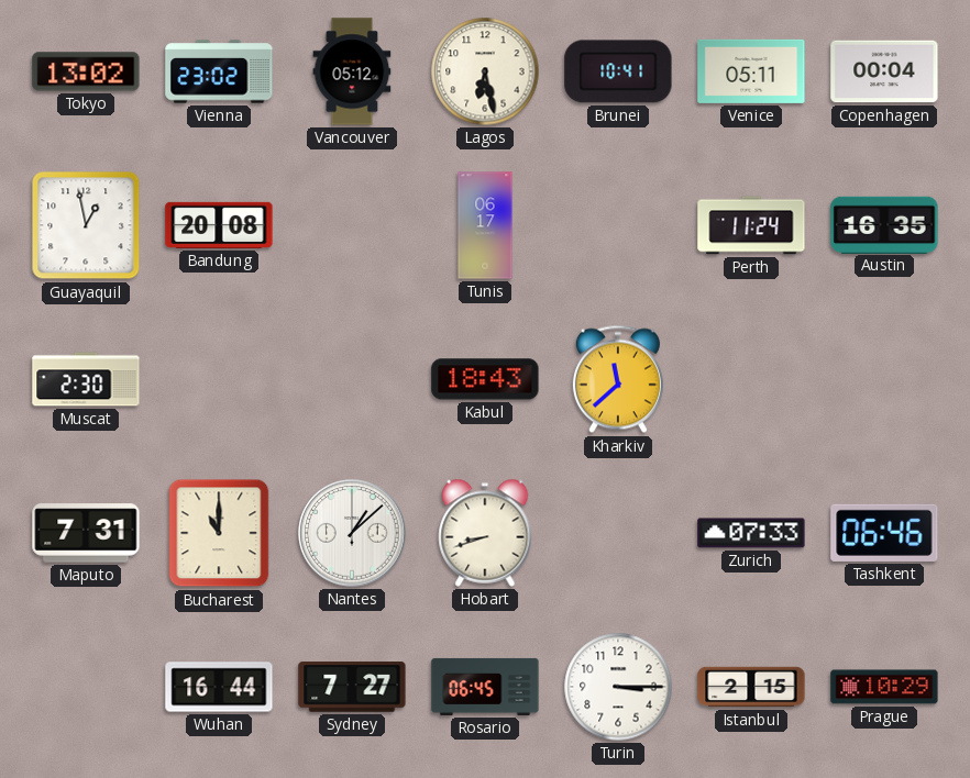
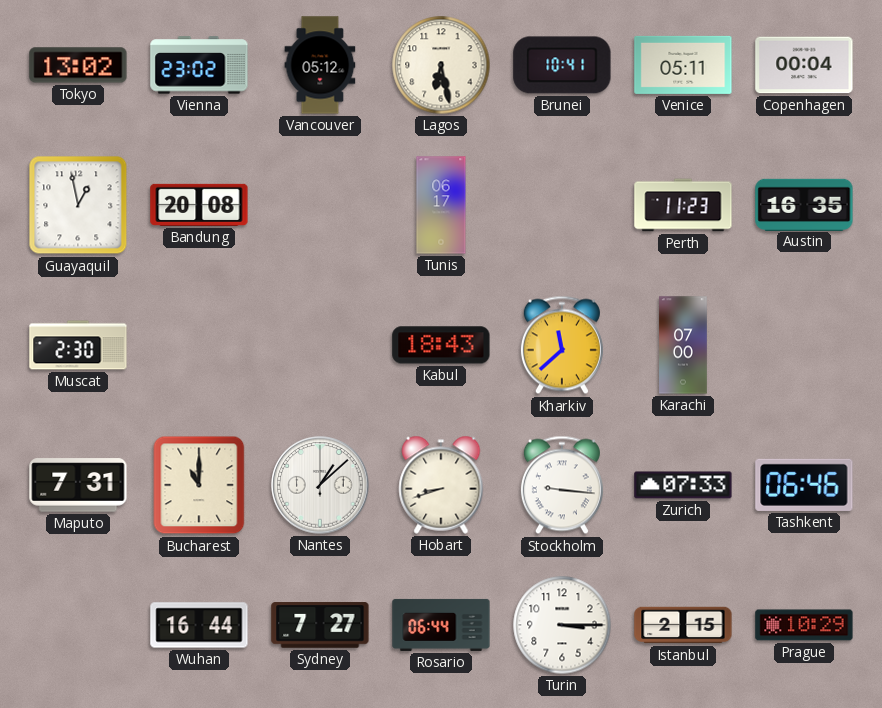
Perth: 11:24 -> 11:23
Karachi: none -> 07:00
Stockholm: none -> 9:16
Rosario: 06:45 -> 06:44
